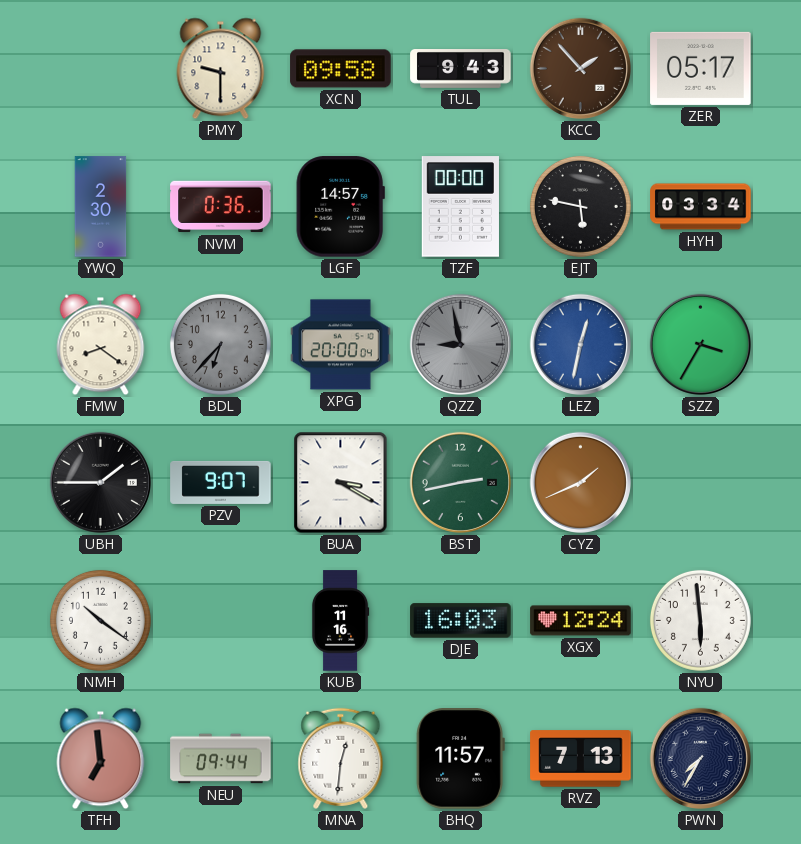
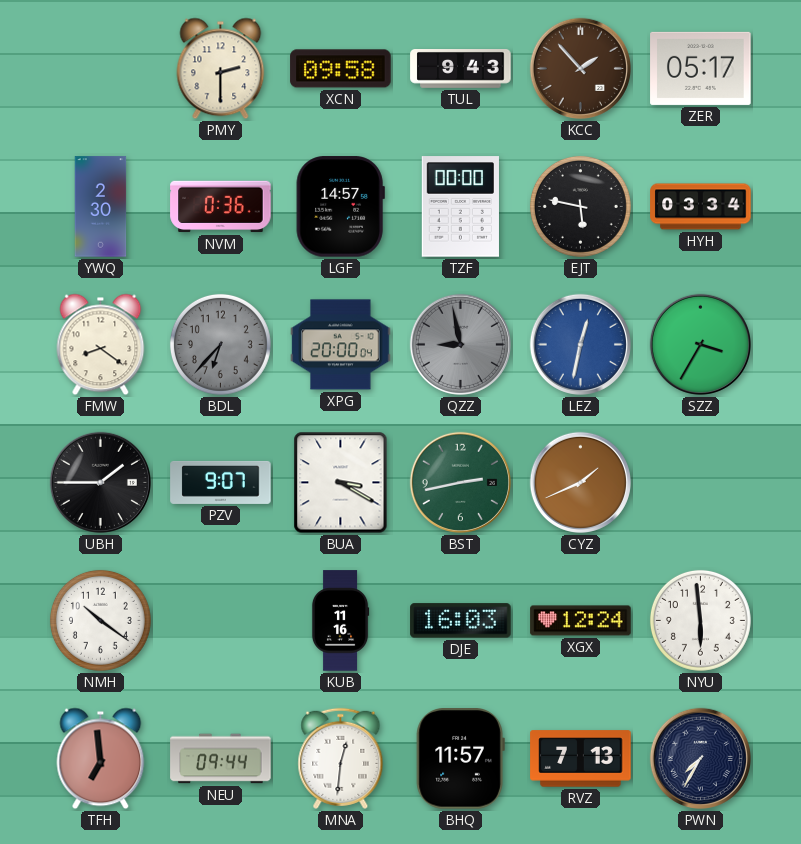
PMY: 9:30 -> 2:30
